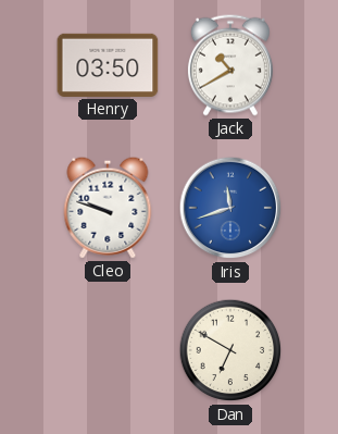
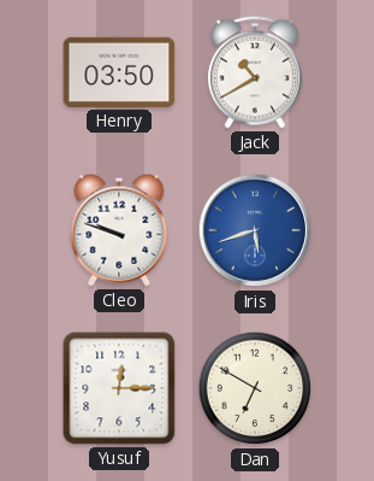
Iris: 11:42 -> 5:42
Yusuf: none -> 12:15
